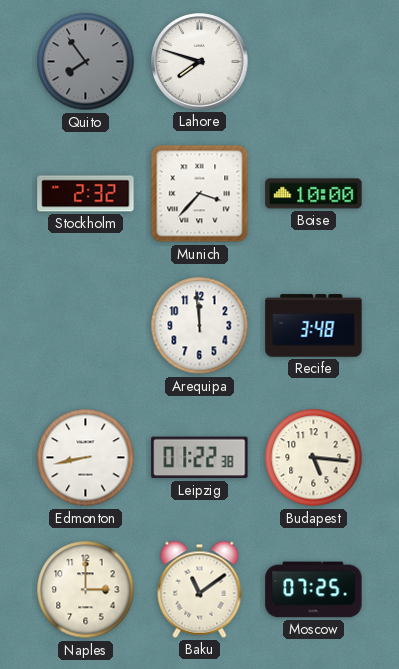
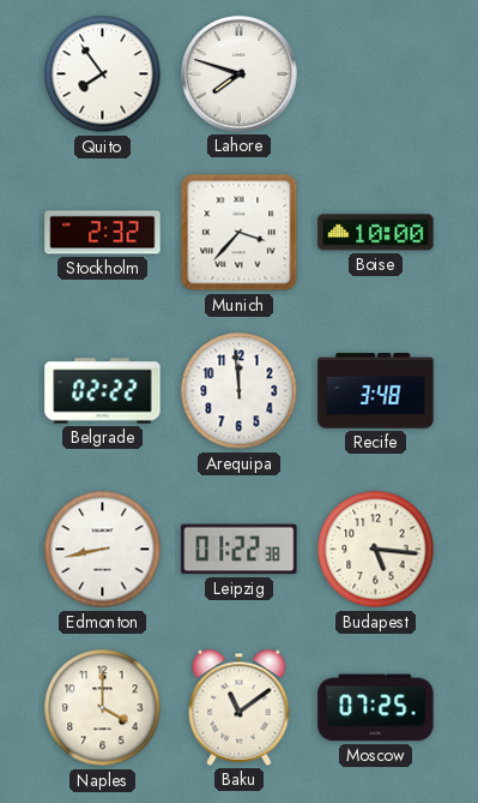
Quito dial: grey -> white
Belgrade: none -> 02:22
Naples: 3:00 -> 4:00
